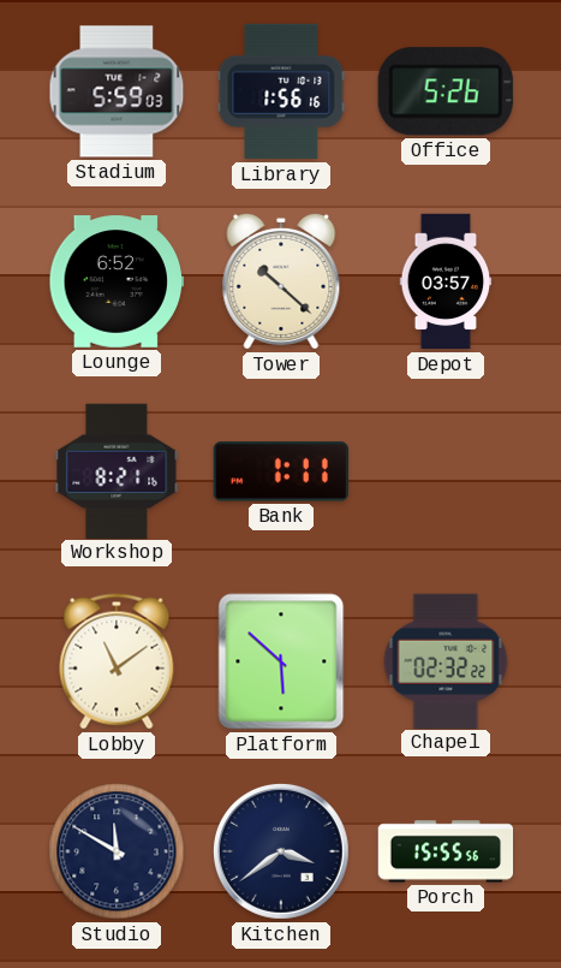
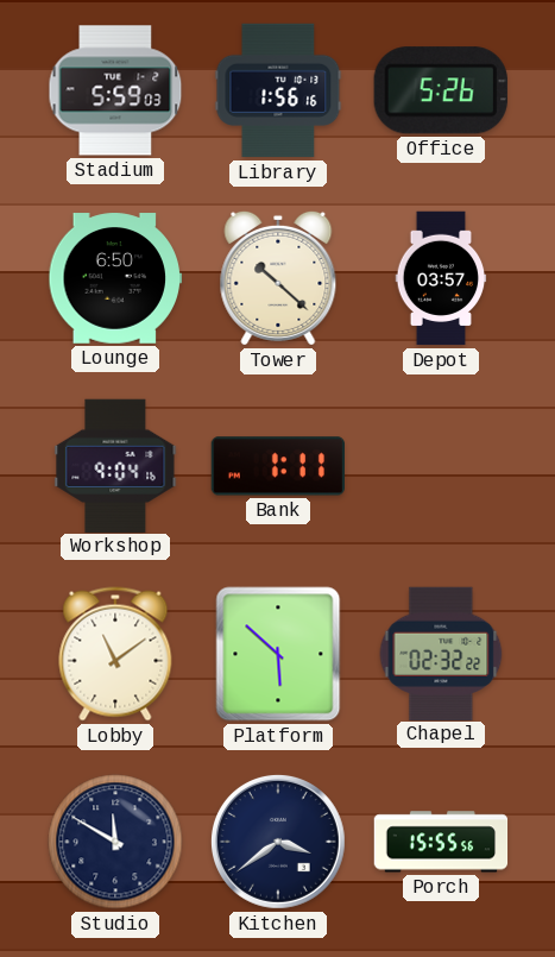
Lounge: 6:52 -> 6:50
Workshop: 8:21 -> 9:04
